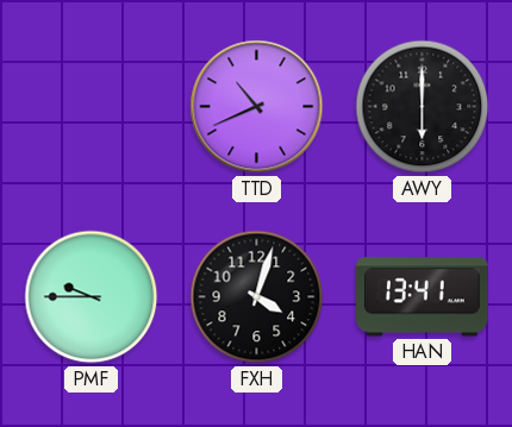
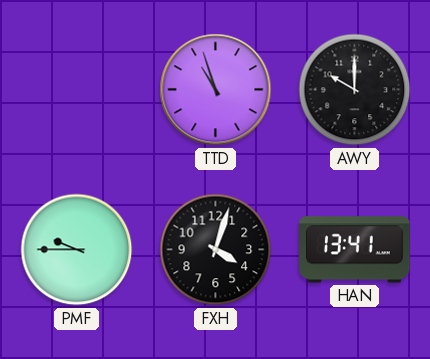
TTD: 10:41 -> 10:57
AWY: 6:00 -> 10:00
